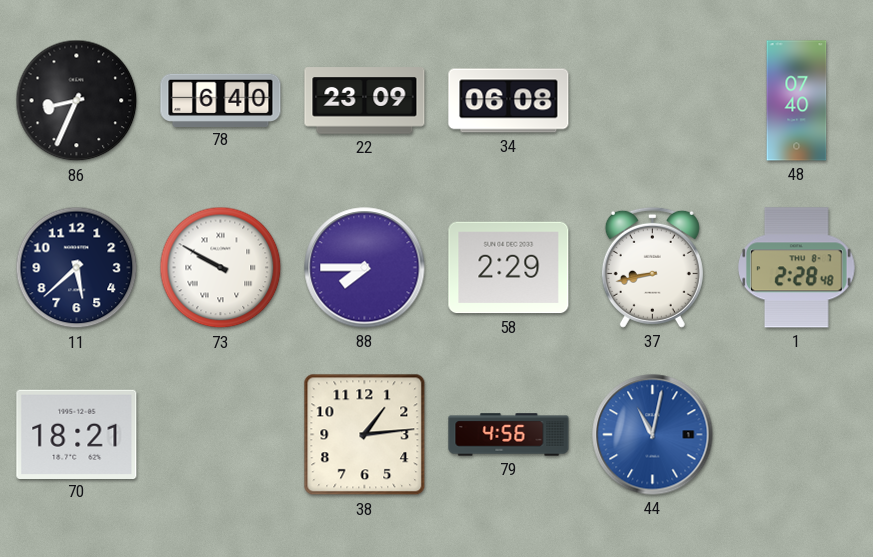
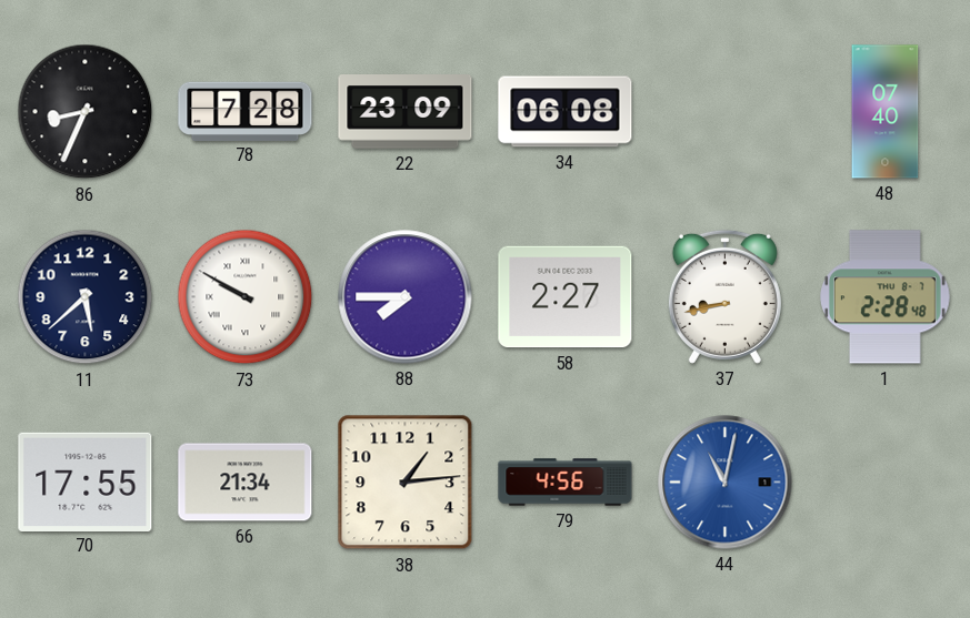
78: 6:40 -> 7:28
58: 2:29 -> 2:27
70: 18:21 -> 17:55
66: none -> 21:34
